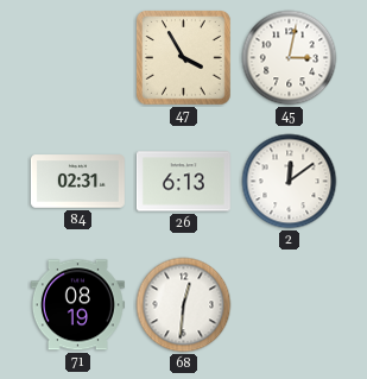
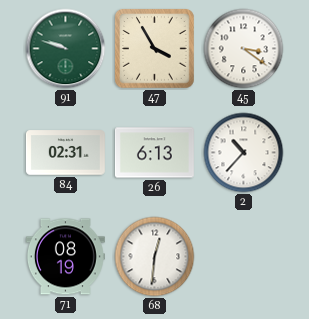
91: none -> 9:48
45: 3:02 -> 3:21
2: 12:09 -> 10:37
